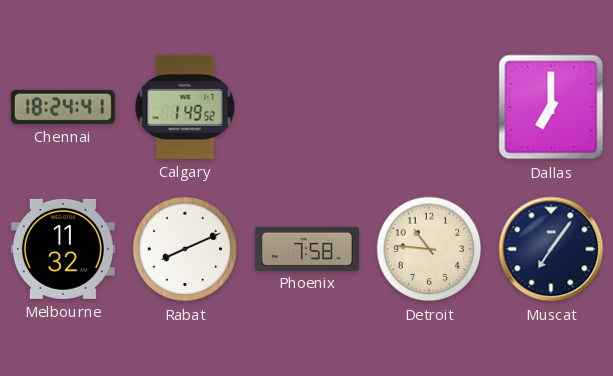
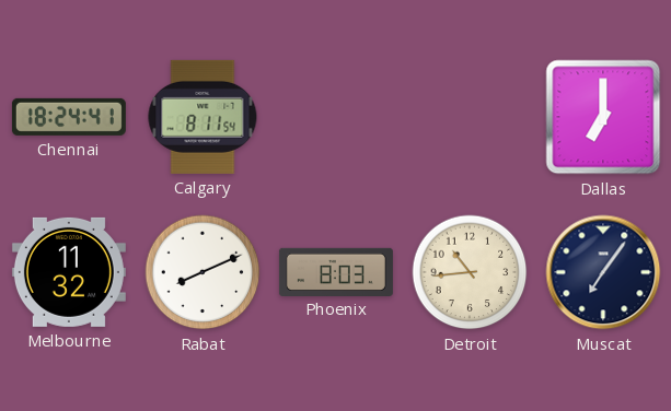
Calgary: 1:49 -> 8:11
Phoenix: 7:58 -> 8:03
Detroit: 10:46 -> 10:44
